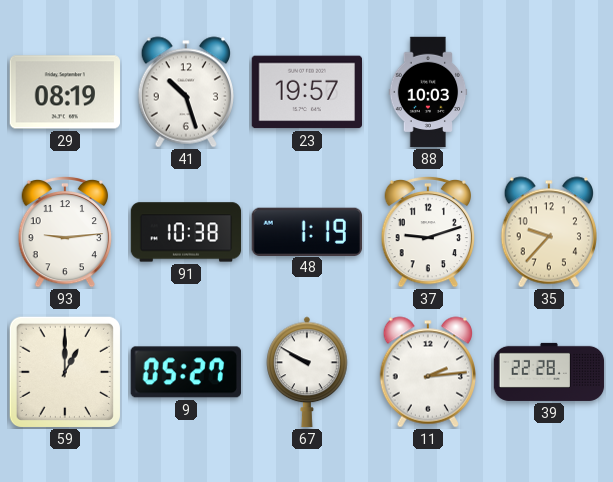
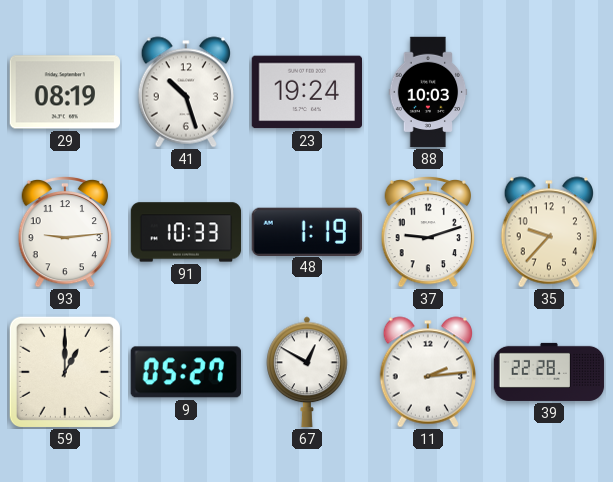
23: 19:57 -> 19:24
91: 10:38 -> 10:33
67: 9:50 -> 12:50
